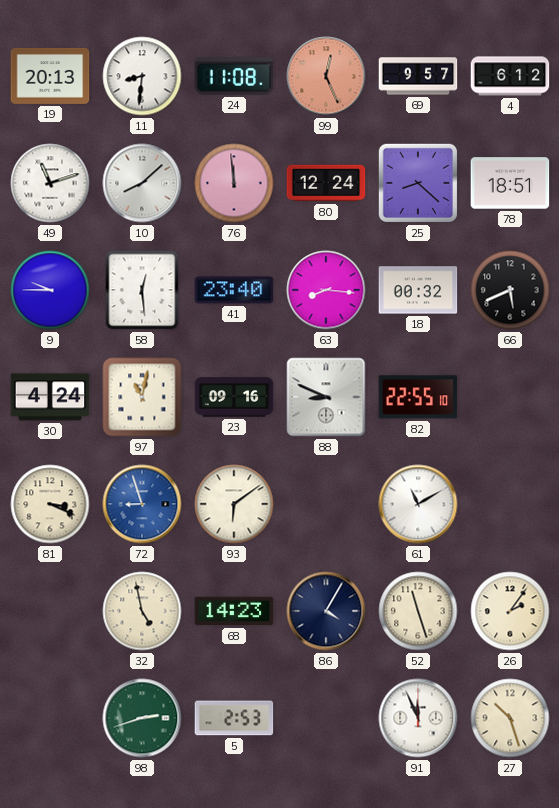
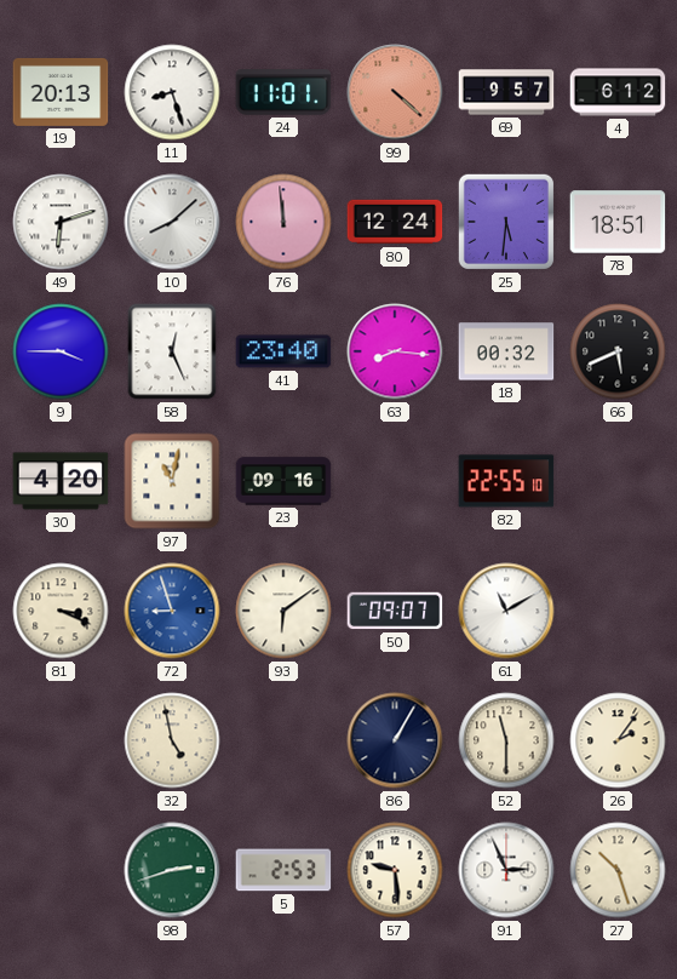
11: 8:31 -> 8:27
24: 11:08 -> 11:01
99: 12:26 -> 4:22
49: 11:12 -> 6:12
25: 8:22 -> 5:31
9: 9:45 -> 3:45
58: 12:29 -> 12:26
30: 4:24 -> 4:20
88: 8:49 -> none
50: none -> 09:07
68: 14:23 -> none
86: 4:05 -> 1:05
52: 11:27 -> 11:30
57: none -> 9:29
91: 11:56 -> 2:56
